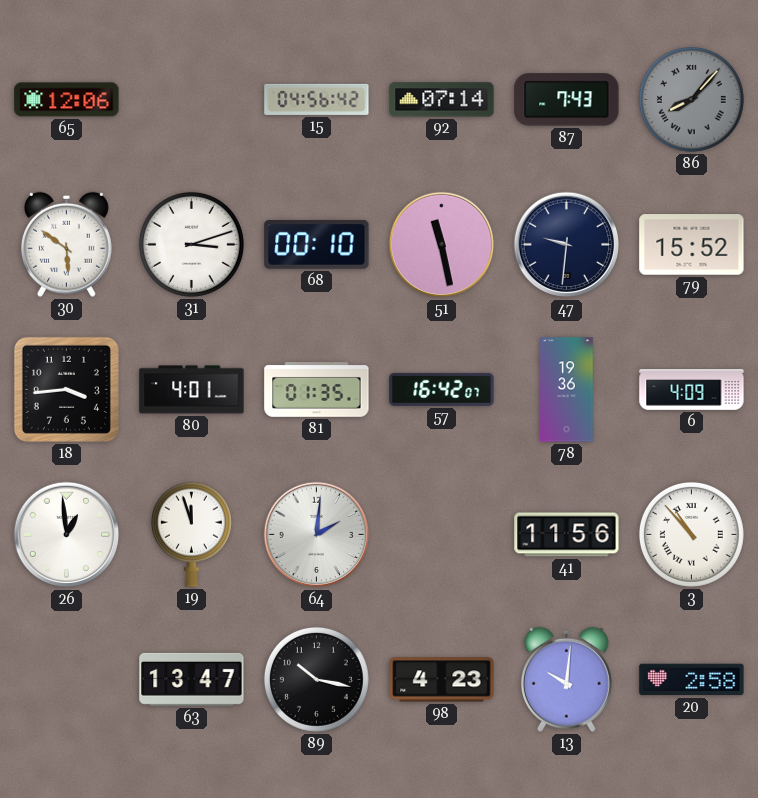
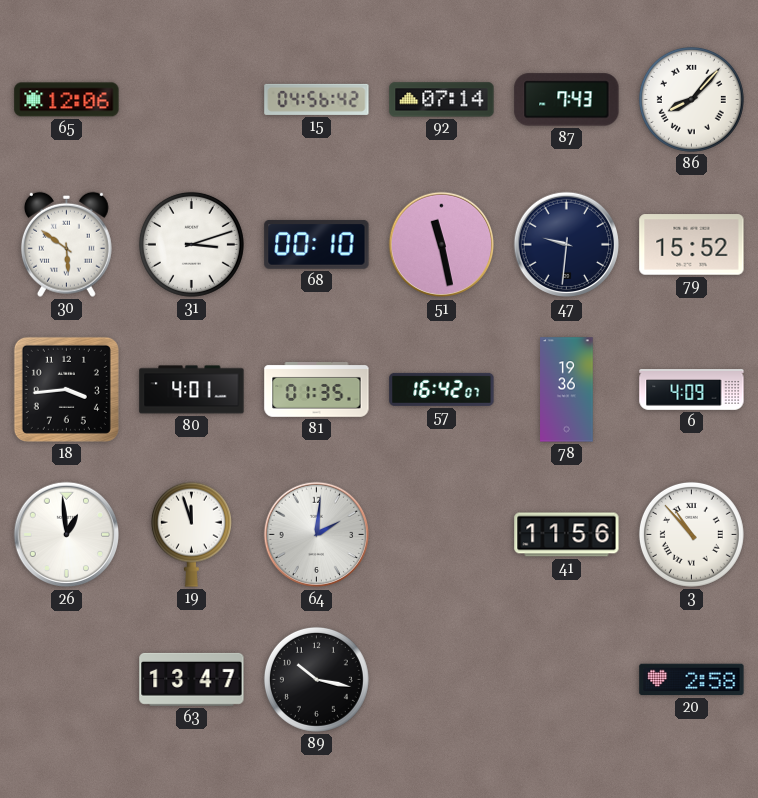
86 dial: grey -> white
98: 4:23 -> none
13: 10:01 -> none
